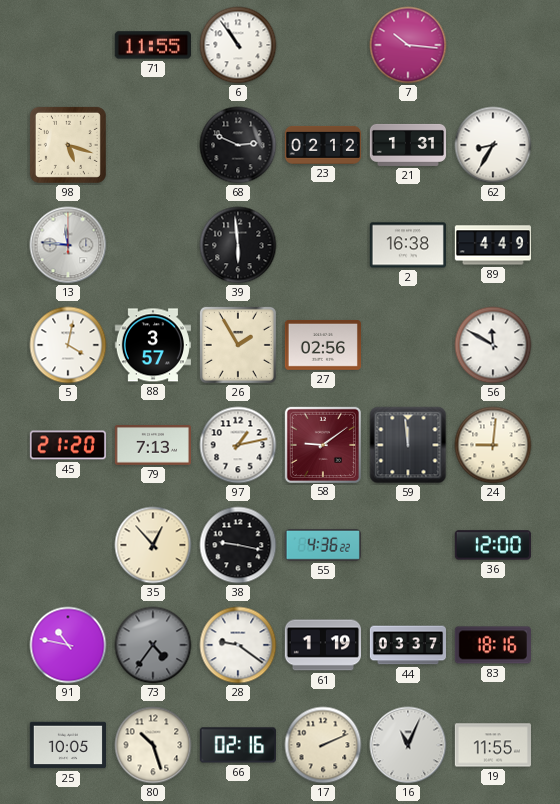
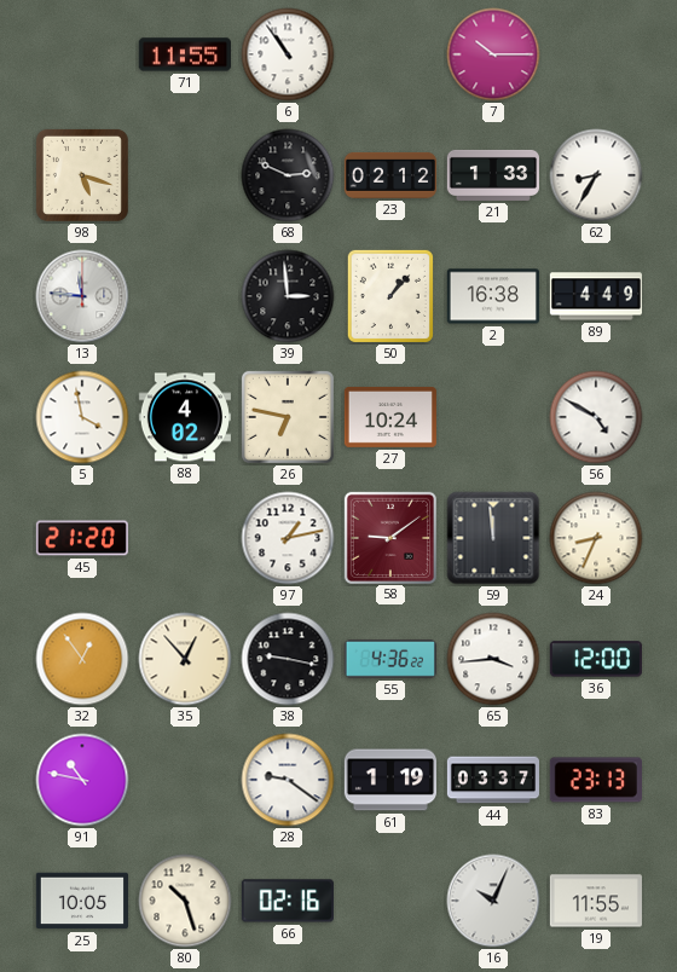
7: 10:16 -> 10:15
21: 1:31 -> 1:33
39: 5:59 -> 2:59
50: none -> 1:07
5: 4:02 -> 3:58
88: 3:57 -> 4:02
26: 1:55 -> 6:47
27: 02:56 -> 10:24
56: 11:50 -> 4:50
79: 7:13 -> none
24: 9:01 -> 8:34
32: none -> 12:54
65: none -> 3:44
73: 4:36 -> none
83: 18:16 -> 23:13
17: 2:11 -> none
16: 11:04 -> 10:04
